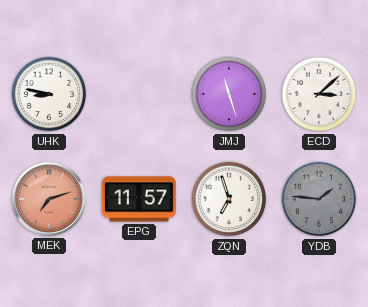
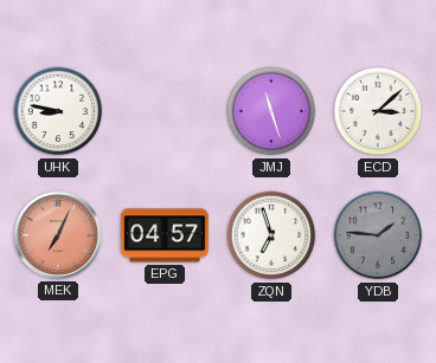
MEK: 7:12 -> 7:04
EPG: 11:57 -> 04:57
